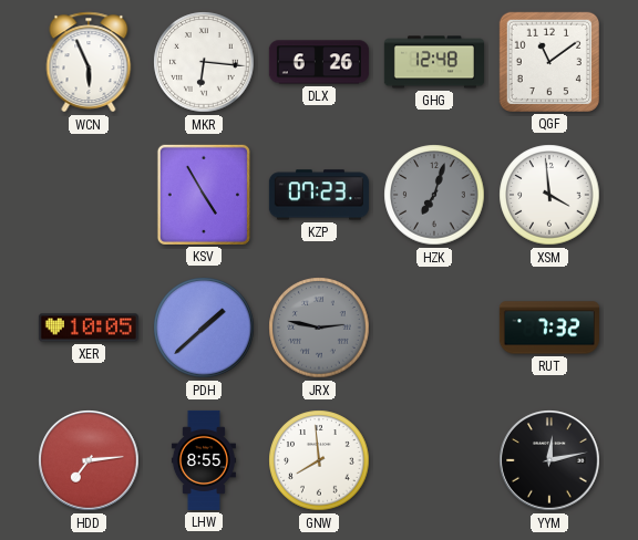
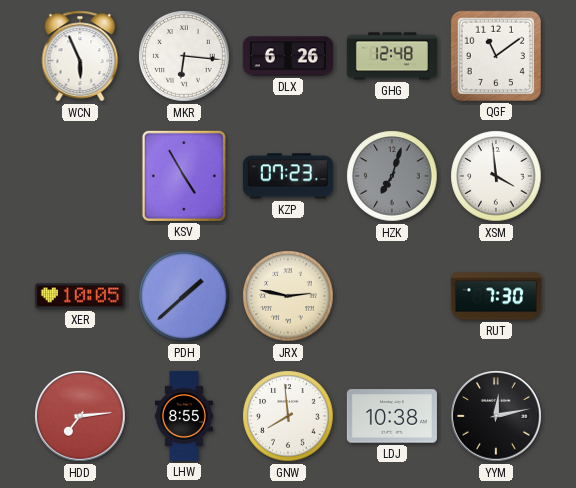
JRX dial: grey -> cream
RUT: 7:32 -> 7:30
LDJ: none -> 10:38
